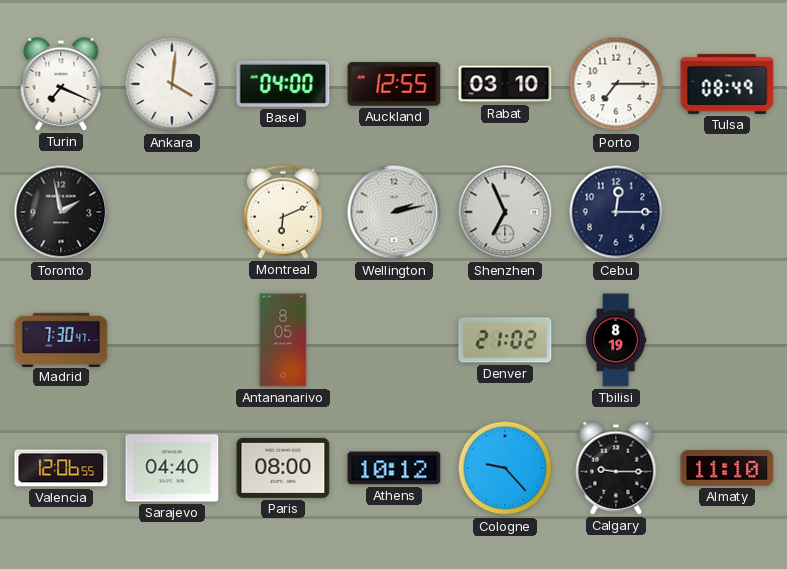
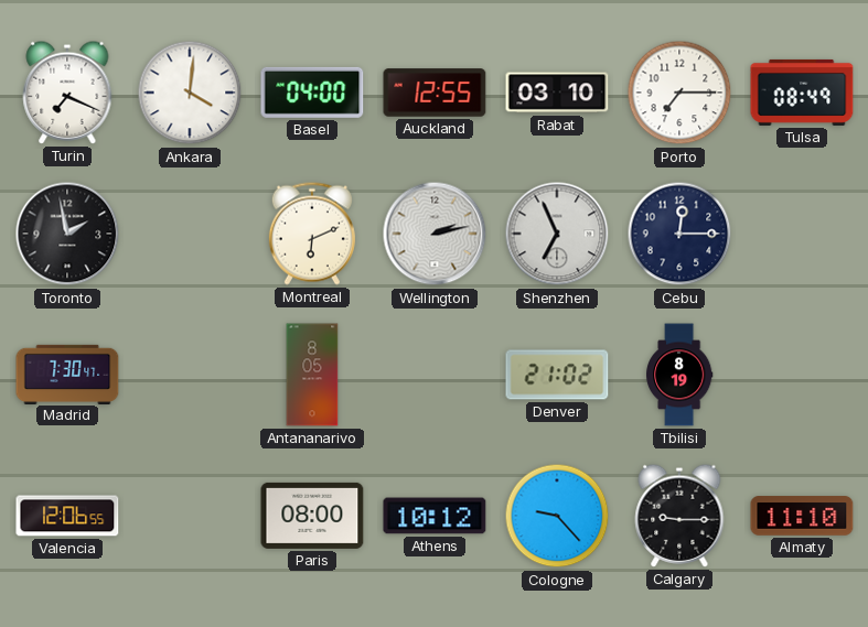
Sarajevo: 04:40 -> none
